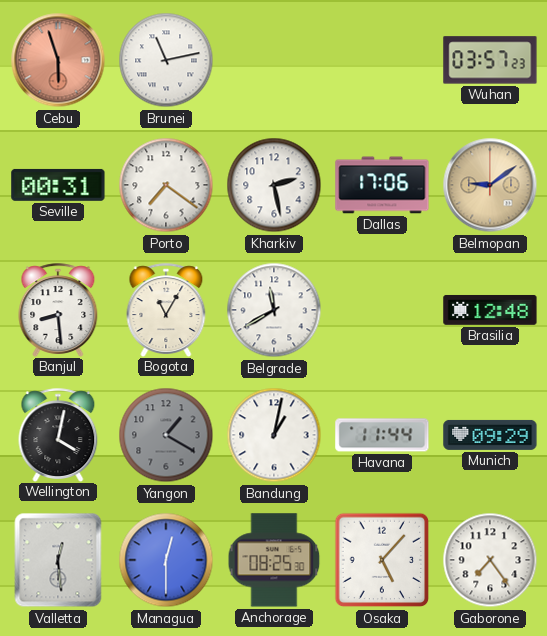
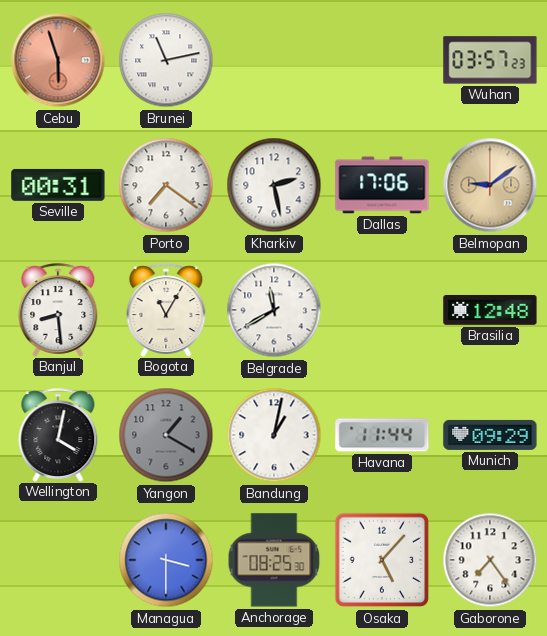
Valletta: 12:29 -> none
Managua: 12:30 -> 3:30
